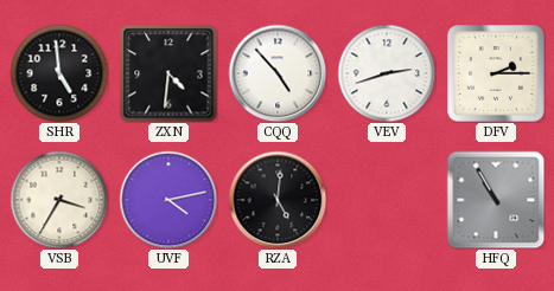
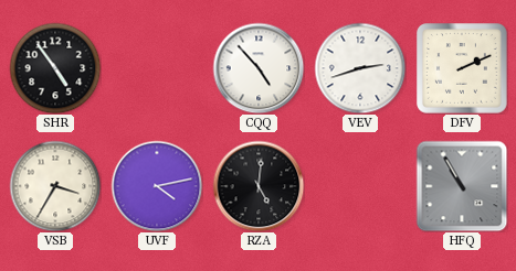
SHR: 4:59 -> 4:54
ZXN: 4:31 -> none
DFV: 2:15 -> 2:11
